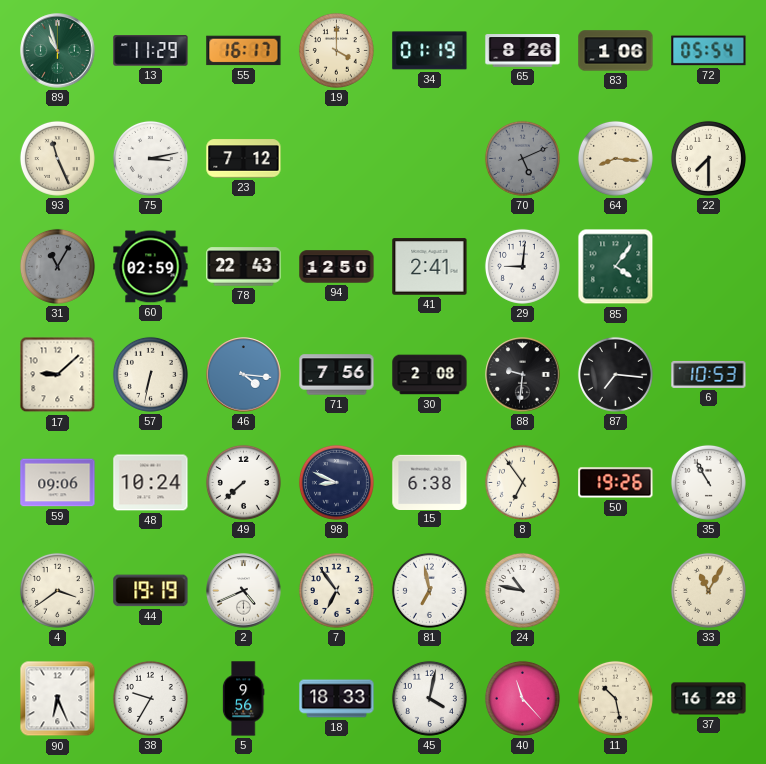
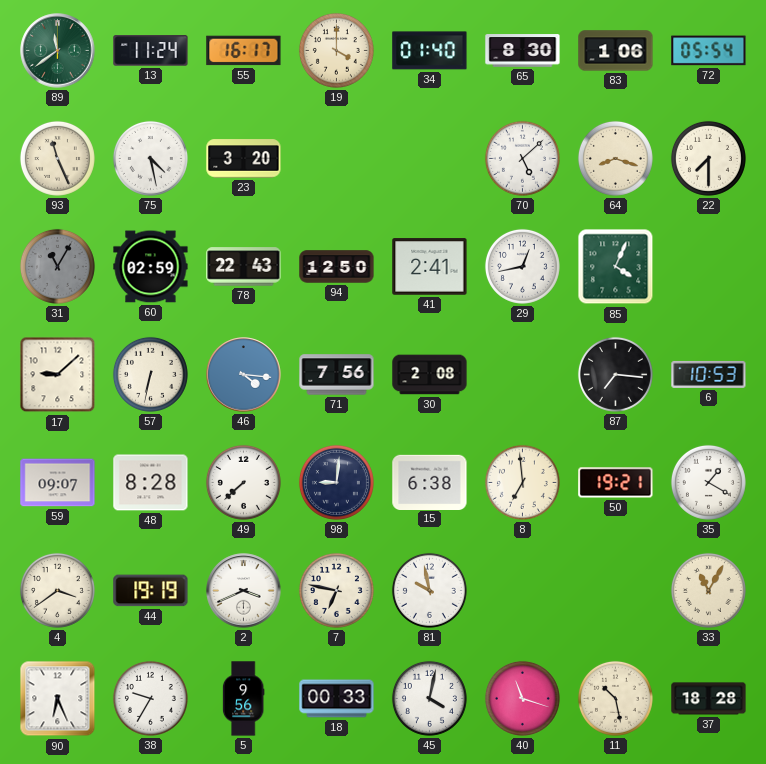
89: 10:57 -> 11:39
13: 11:29 -> 11:24
34: 01:19 -> 01:40
65: 8:26 -> 8:30
75: 3:13 -> 4:28
23: 7:12 -> 3:20
70: 5:11 -> 5:08
70 dial: grey -> white
64: 8:16 -> 8:18
29: 9:01 -> 12:43
85: 4:06 -> 4:04
88: 9:31 -> none
59: 09:06 -> 09:07
48: 10:24 -> 8:28
98: 8:49 -> 9:01
8: 6:54 -> 6:59
50: 19:26 -> 19:21
35: 10:55 -> 1:20
2: 4:41 -> 3:41
7: 6:54 -> 6:47
81: 6:58 -> 9:58
24: 10:47 -> none
18: 18:33 -> 00:33
40: 11:23 -> 11:18
37: 16:28 -> 18:28
